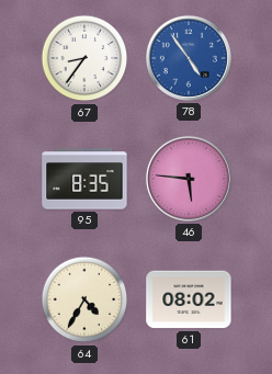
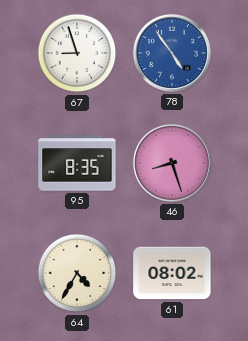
67: 8:36 -> 8:57
46: 5:46 -> 8:27
